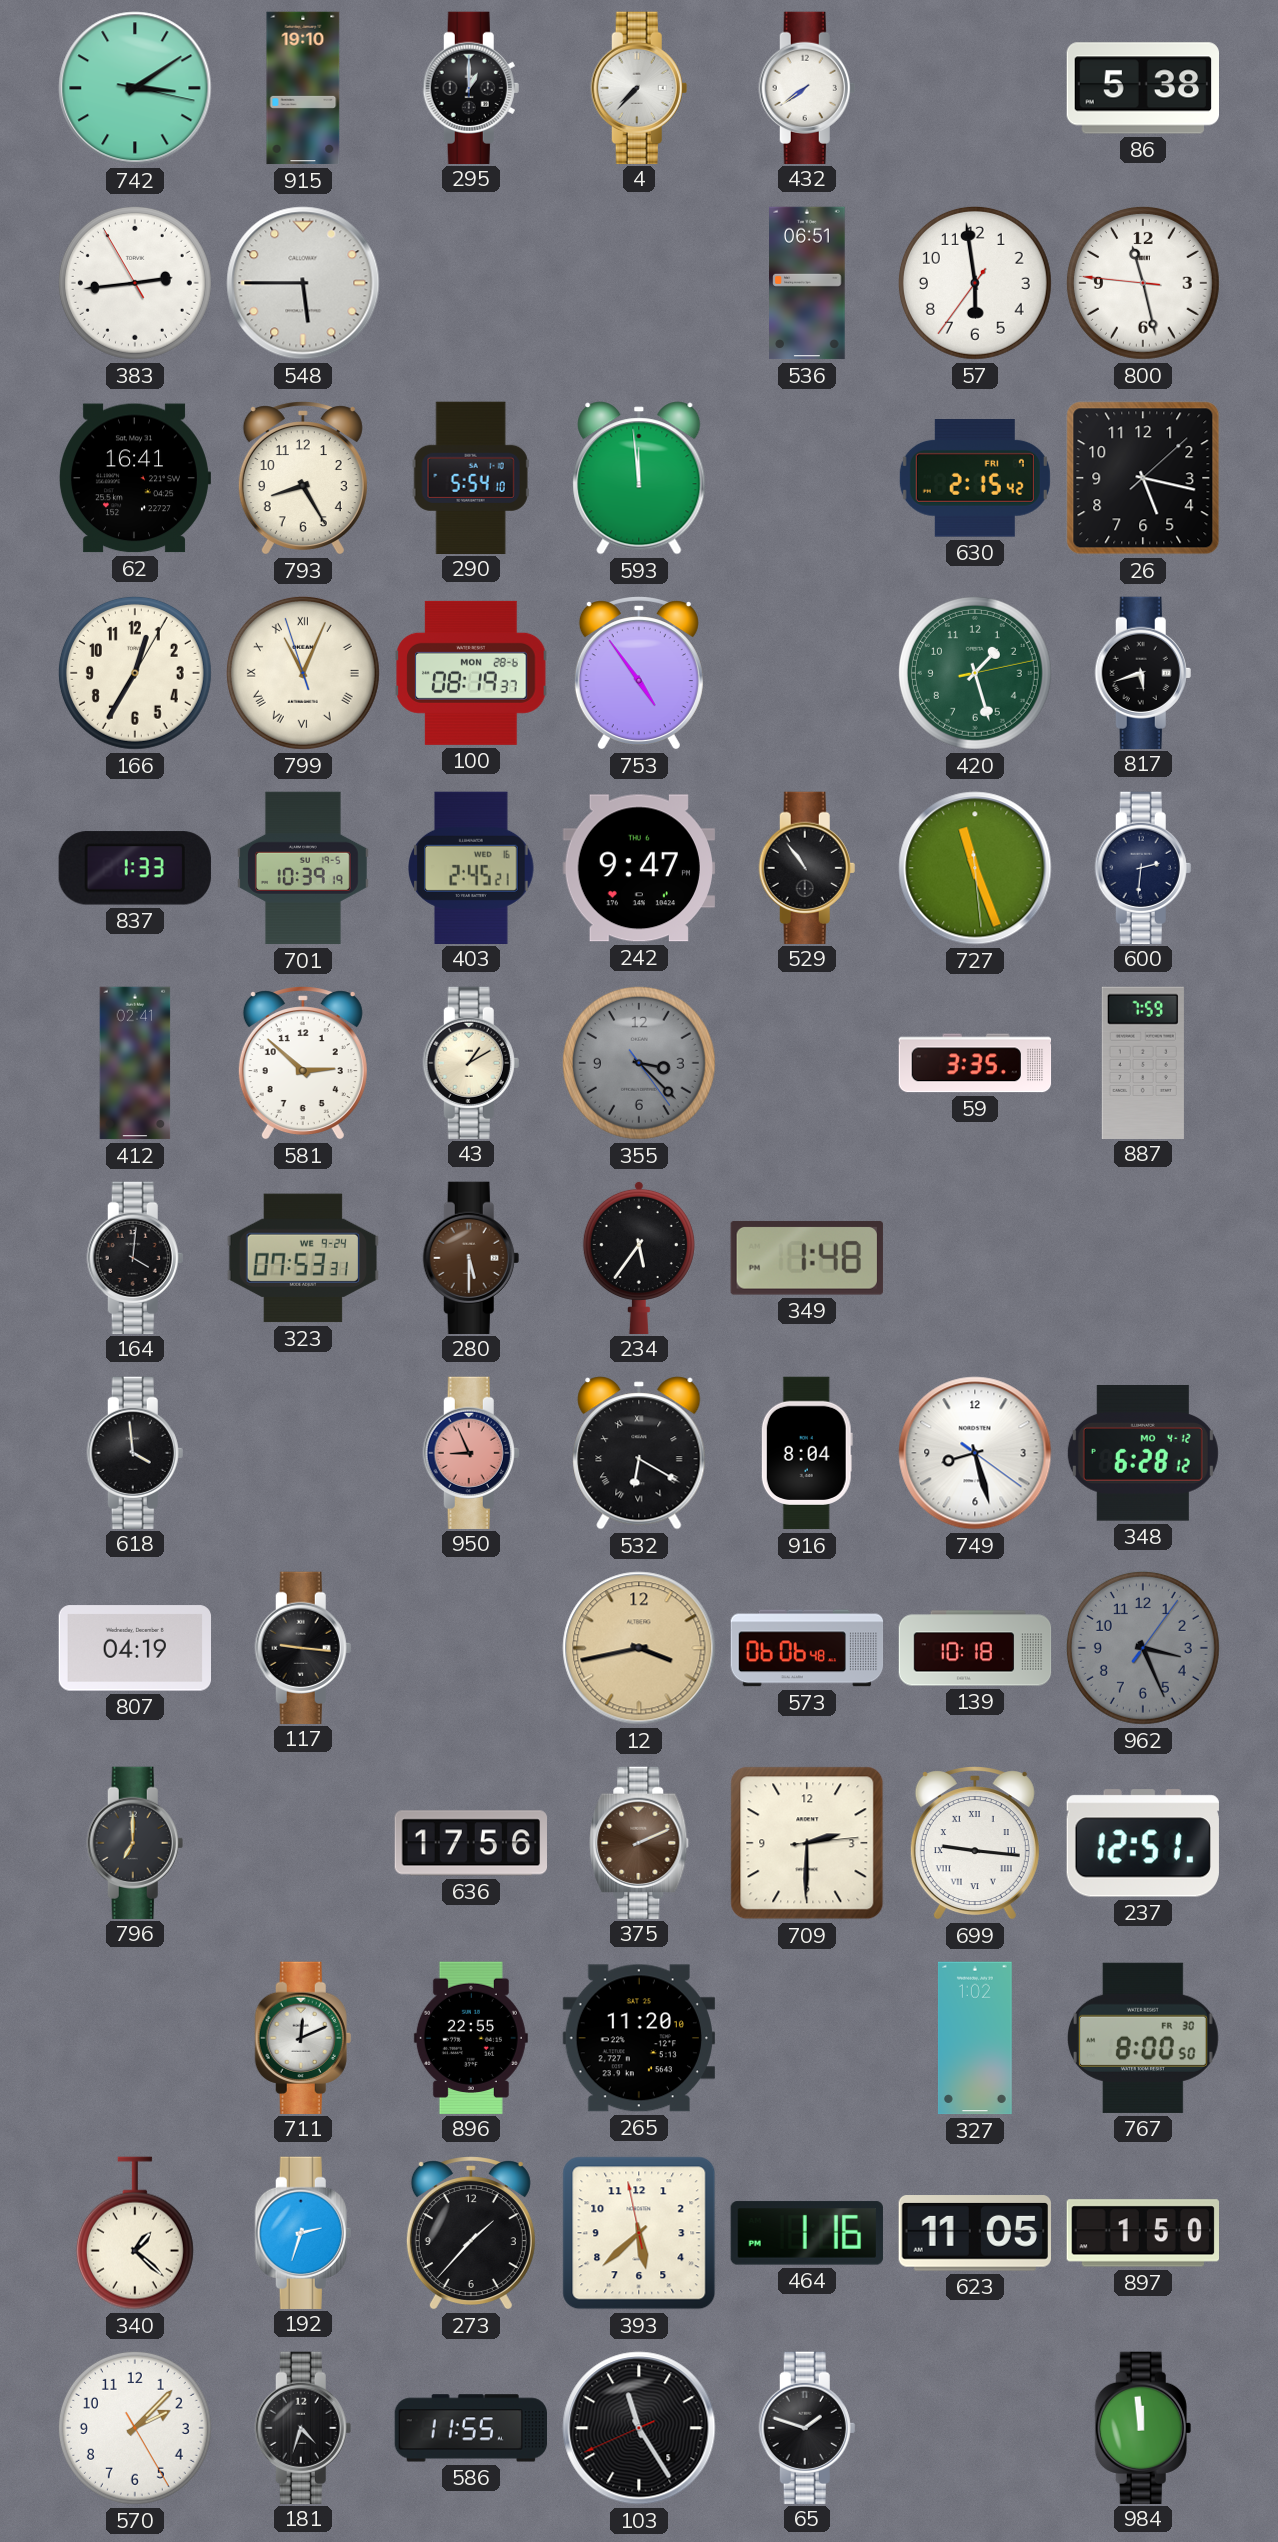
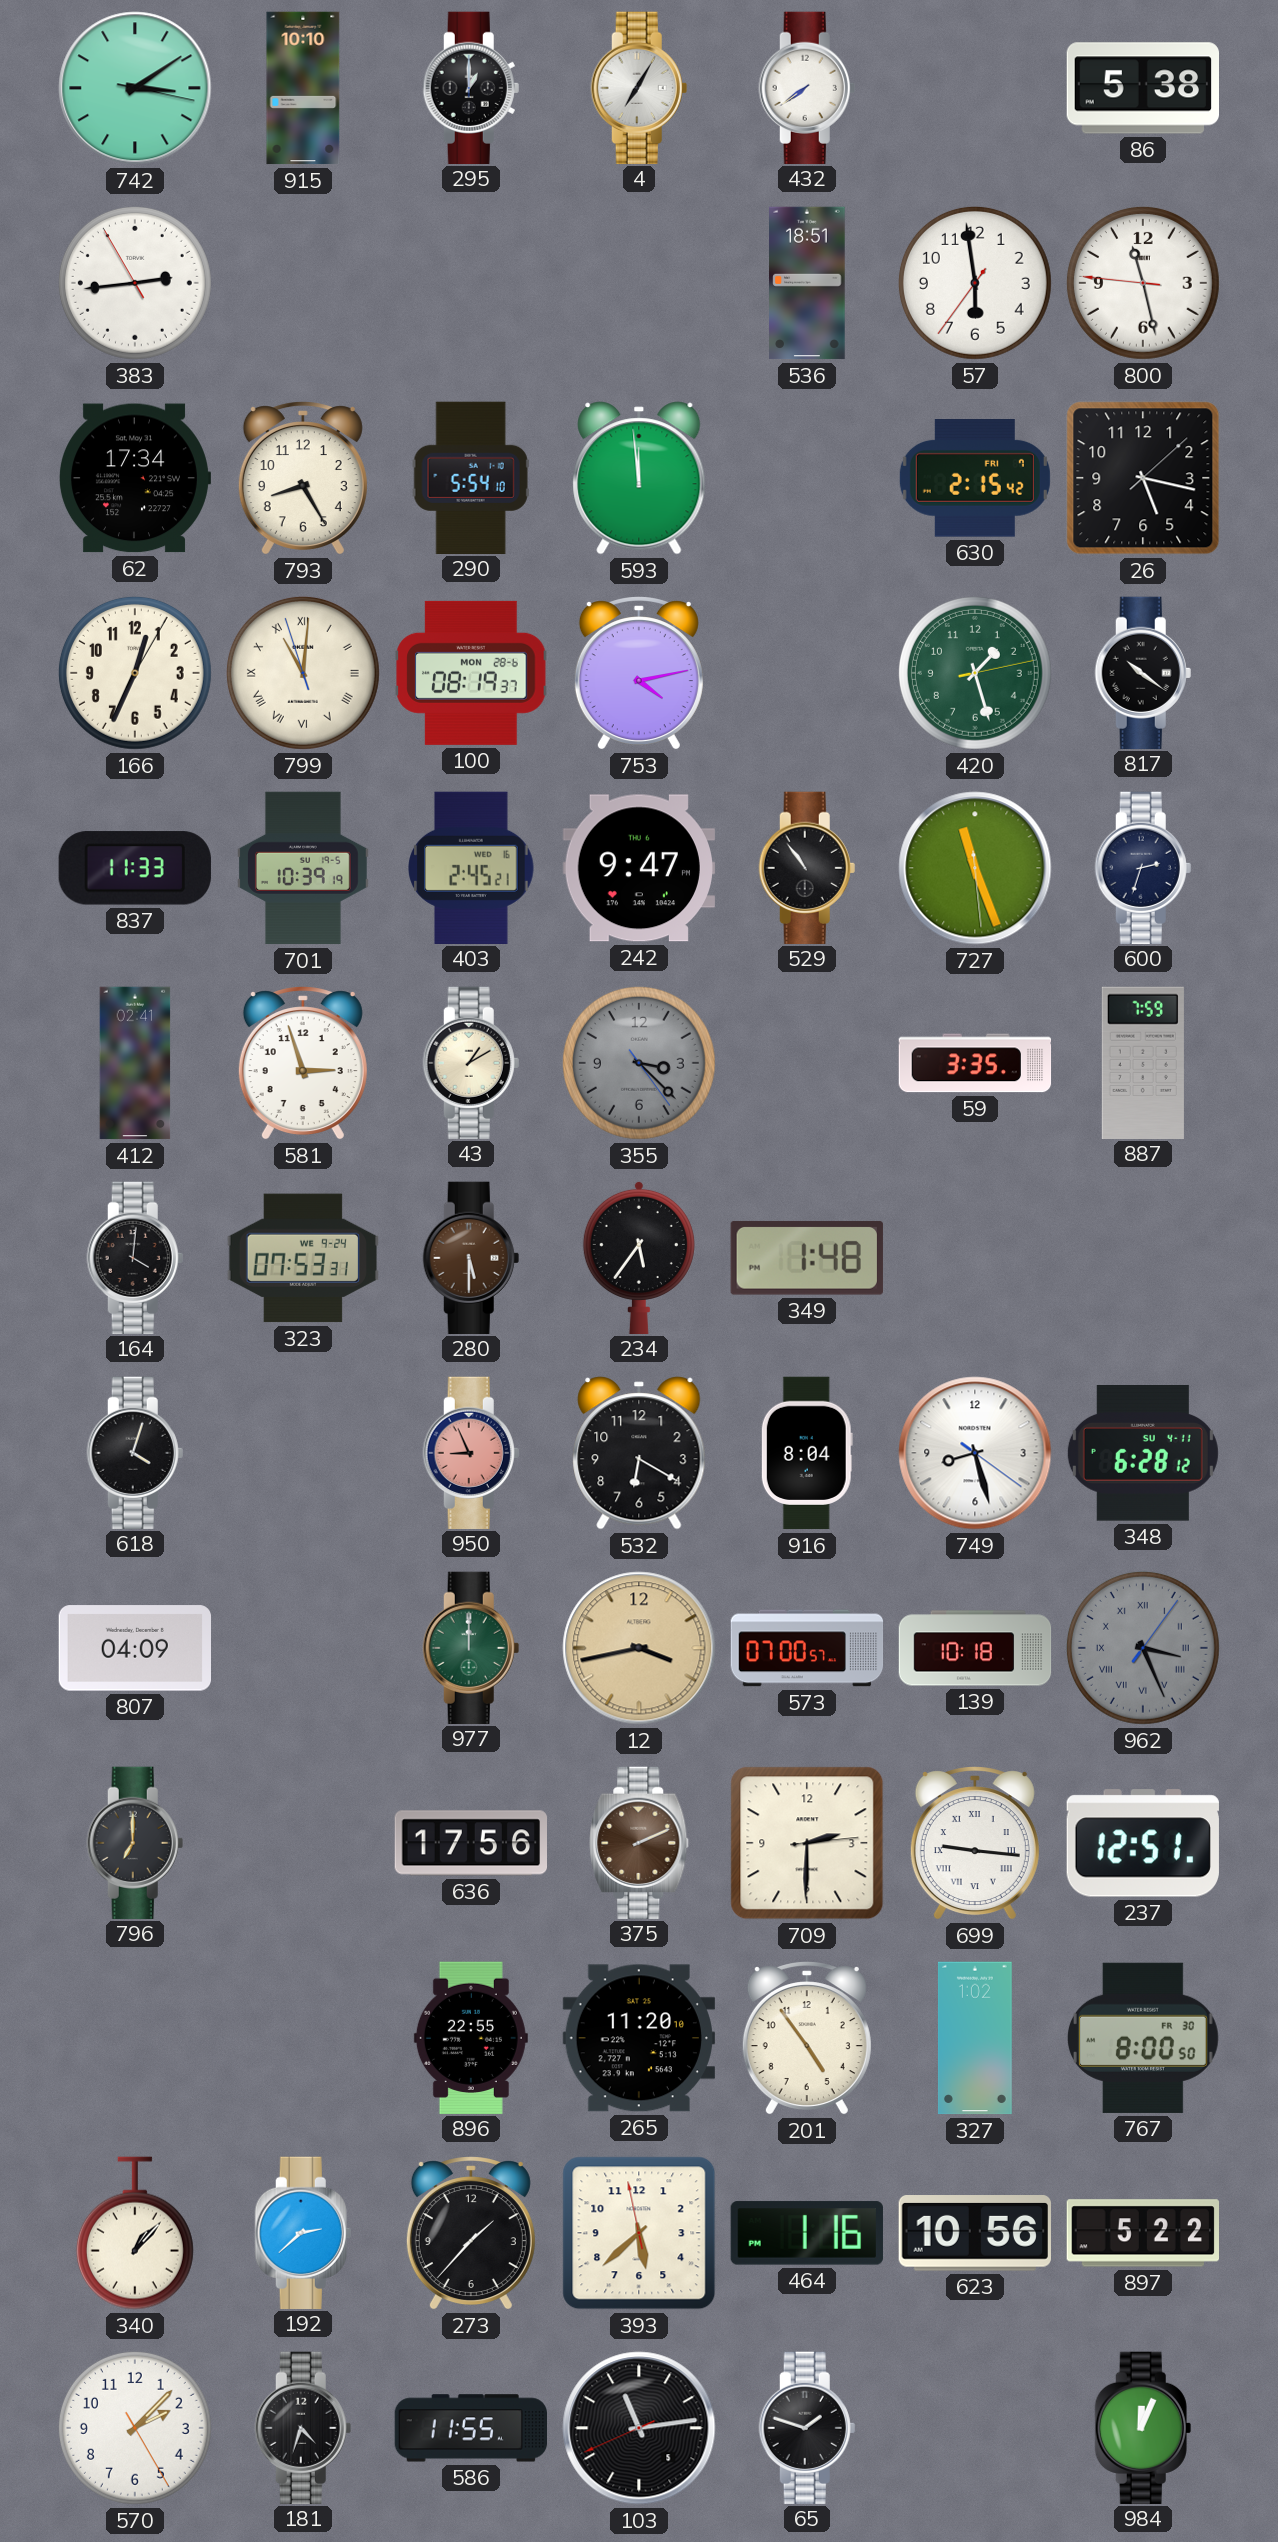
915: 19:10 -> 10:10
4: 7:37 -> 7:05
548: 5:45 -> none
536: 06:51 -> 18:51
62: 16:41 -> 17:34
166: 12:35 -> 12:34
799: 11:03 -> 11:00
753: 4:54 -> 4:13
817: 5:42 -> 10:21
837: 1:33 -> 11:33
600: 2:31 -> 2:33
581: 2:52 -> 2:57
618: 3:59 -> 4:03
532 numerals: Roman -> Arabic
348 date: MO 4-12 -> SU 4-11
807: 04:19 -> 04:09
117: 9:16 -> none
977: none -> 12:00
573: 06:06 -> 07:00
962 numerals: Arabic -> Roman
711: 12:11 -> none
201: none -> 4:54
340: 1:22 -> 1:07
192: 2:33 -> 2:38
623: 11:05 -> 10:56
897: 1:50 -> 5:22
103: 11:24 -> 11:13
984: 11:59 -> 12:04
